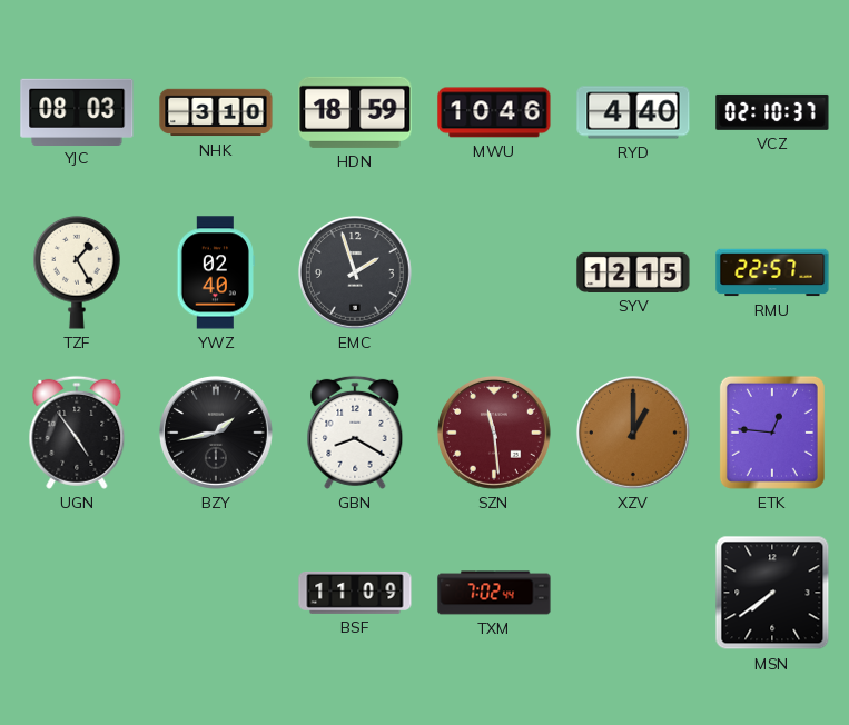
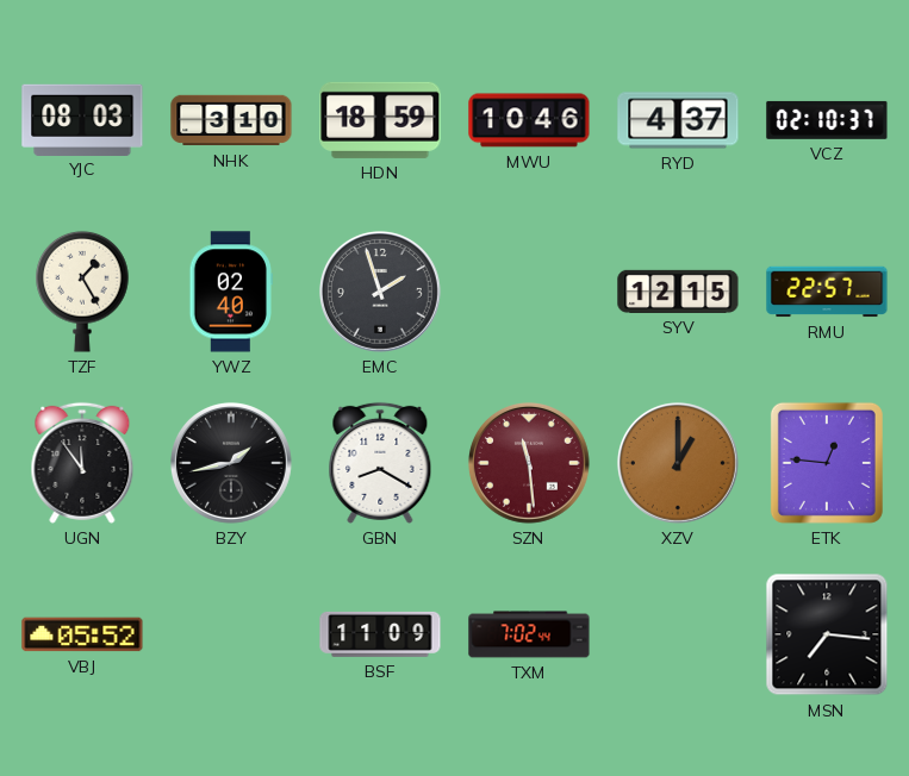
RYD: 4:40 -> 4:37
UGN: 4:54 -> 11:54
VBJ: none -> 05:52
MSN: 7:39 -> 7:16
